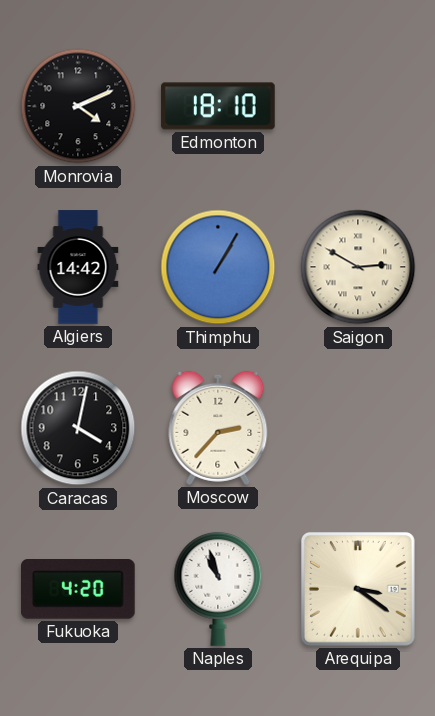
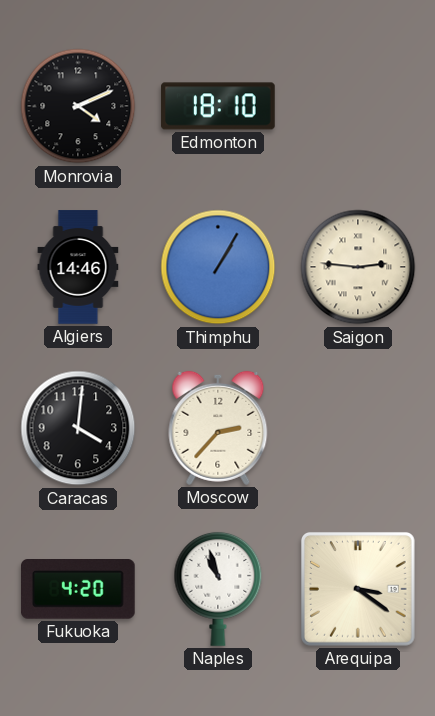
Algiers: 14:42 -> 14:46
Saigon: 2:50 -> 2:46
Caracas: 4:02 -> 4:01
